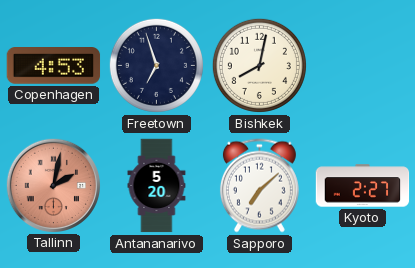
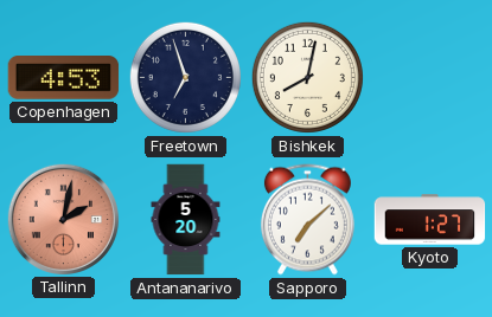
Kyoto: 2:27 -> 1:27
